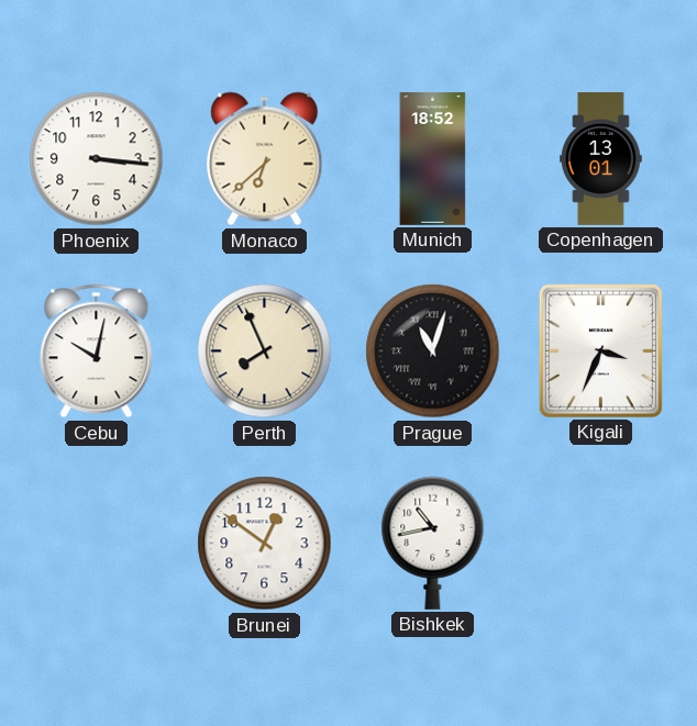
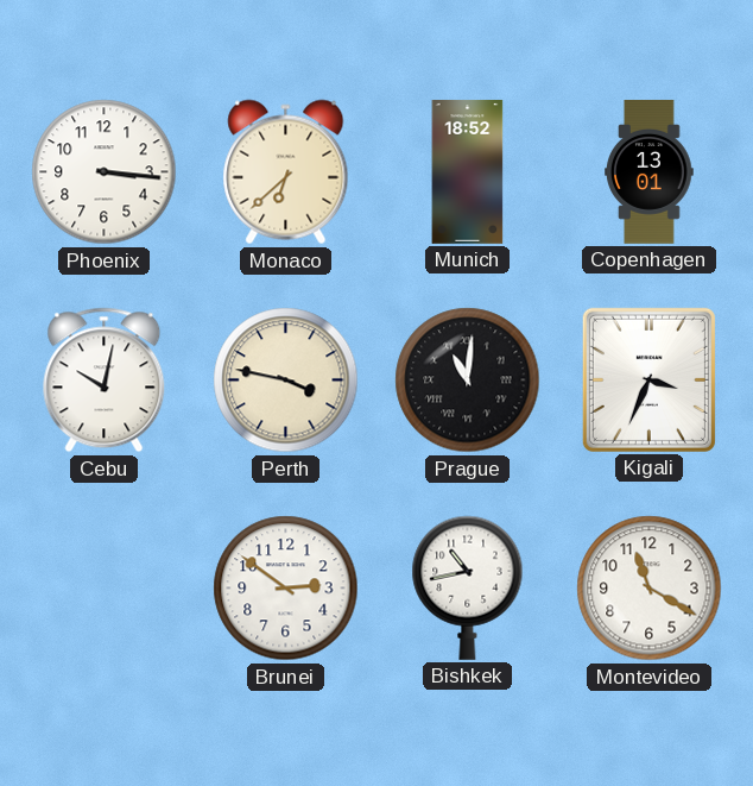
Perth: 7:56 -> 3:47
Prague: 11:03 -> 11:01
Brunei: 12:51 -> 2:51
Montevideo: none -> 11:20
